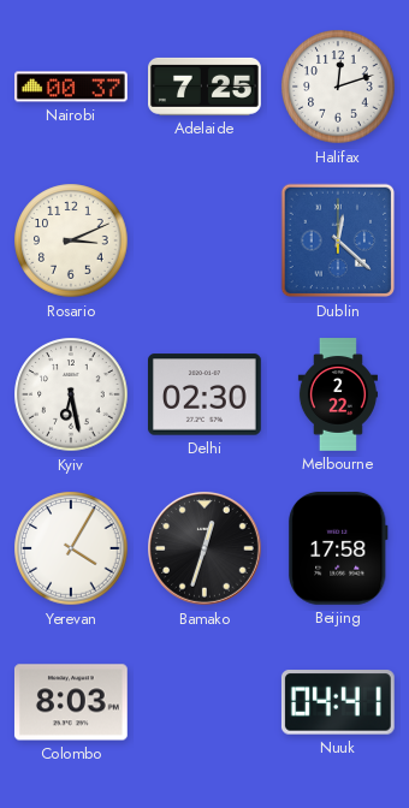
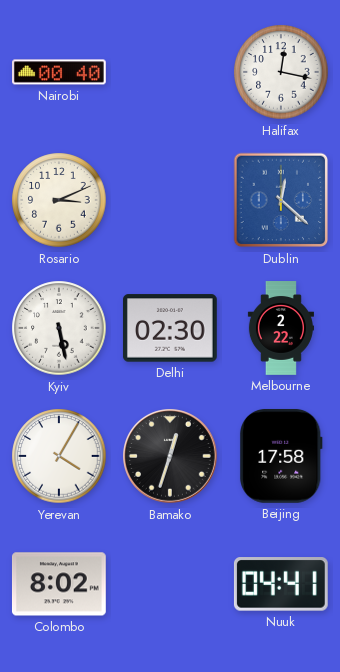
Nairobi: 00:37 -> 00:40
Adelaide: 7:25 -> none
Halifax: 12:12 -> 12:17
Kyiv: 6:28 -> 5:28
Colombo: 8:03 -> 8:02
